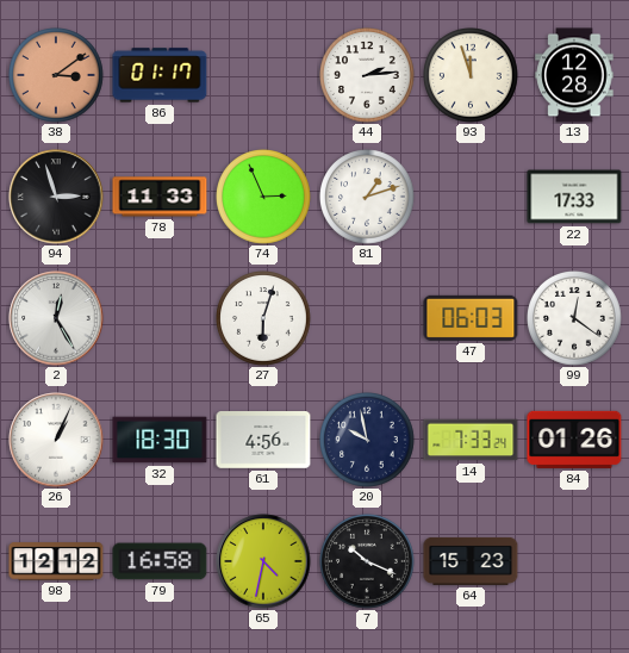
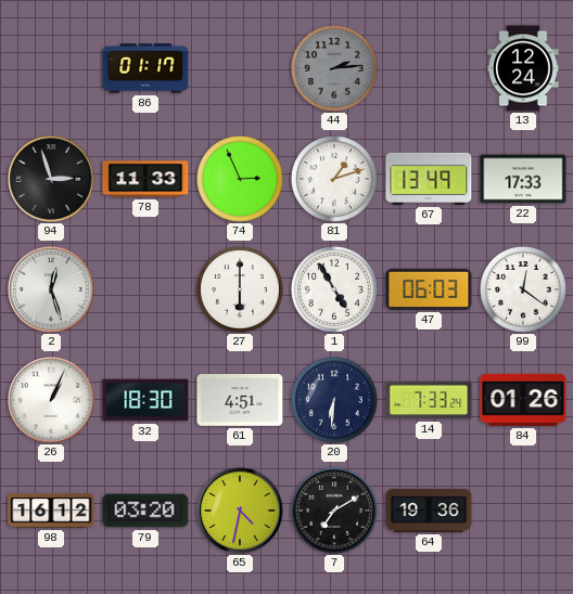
38: 3:09 -> none
44 dial: white -> grey
93: 11:57 -> none
13: 12:28 -> 12:24
67: none -> 13:49
2: 12:25 -> 12:27
27: 6:03 -> 6:00
1: none -> 4:55
61: 4:56 -> 4:51
20: 9:58 -> 6:31
98: 12:12 -> 16:12
79: 16:58 -> 03:20
7: 10:19 -> 7:10
64: 15:23 -> 19:36
